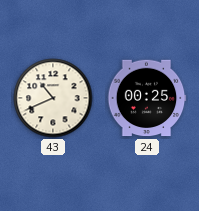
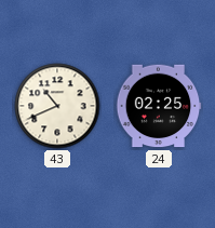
24: 00:25 -> 02:25
